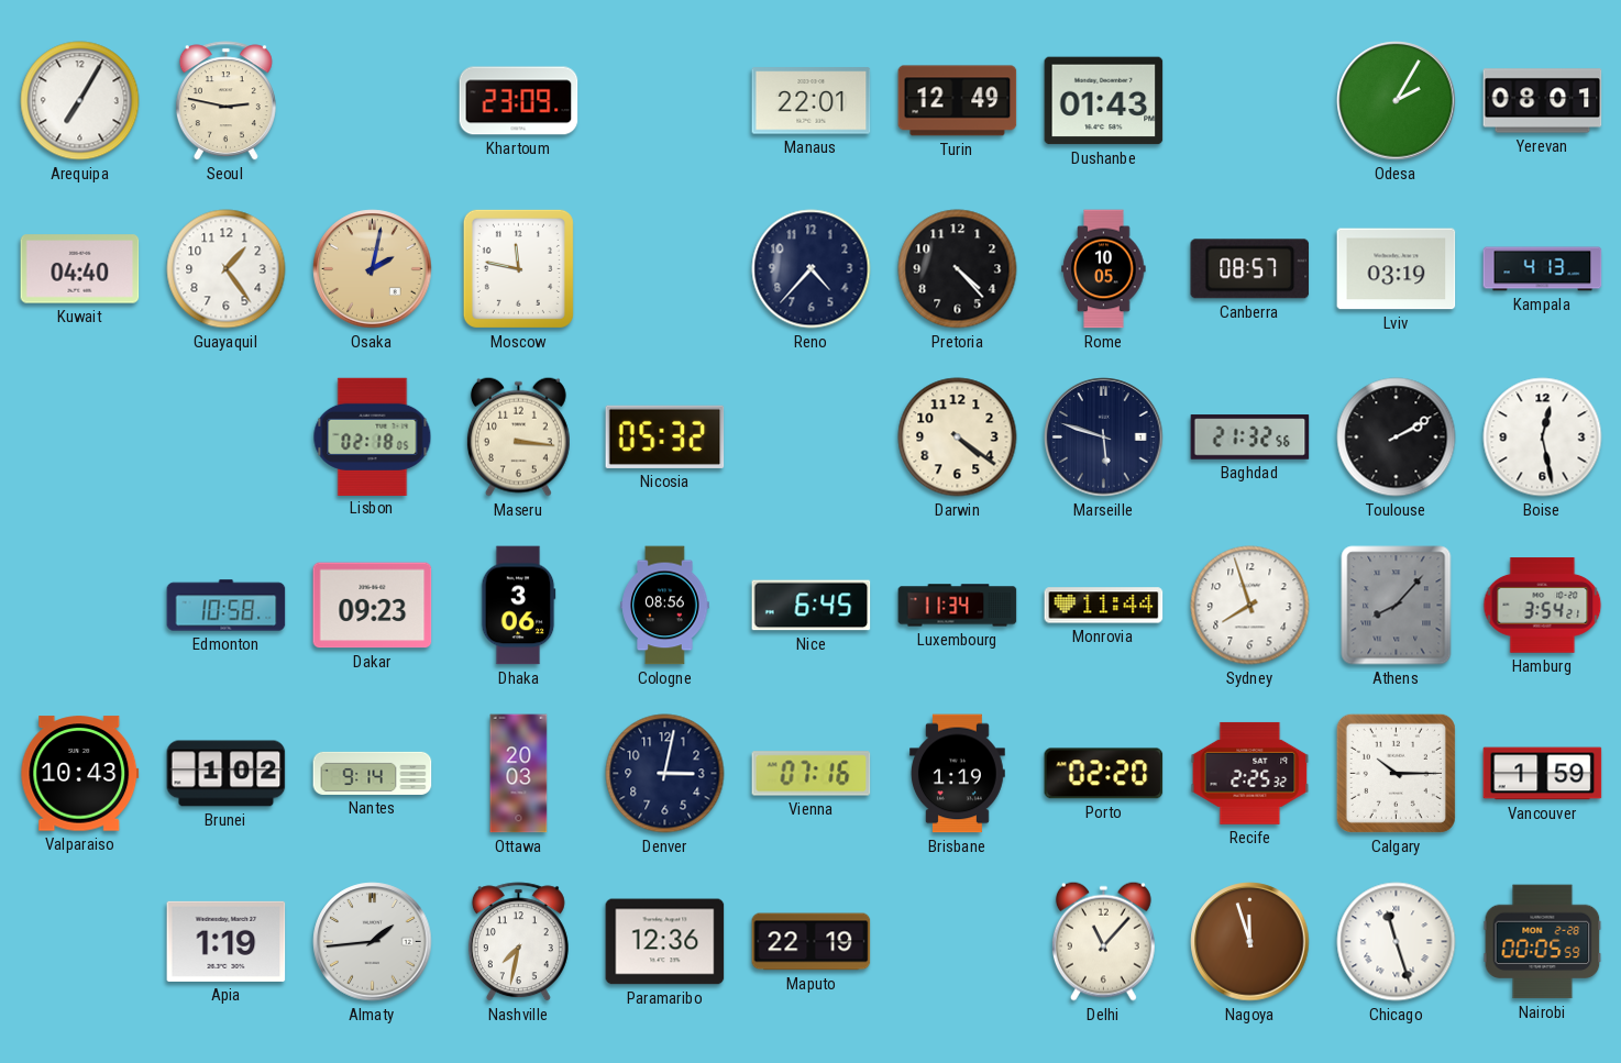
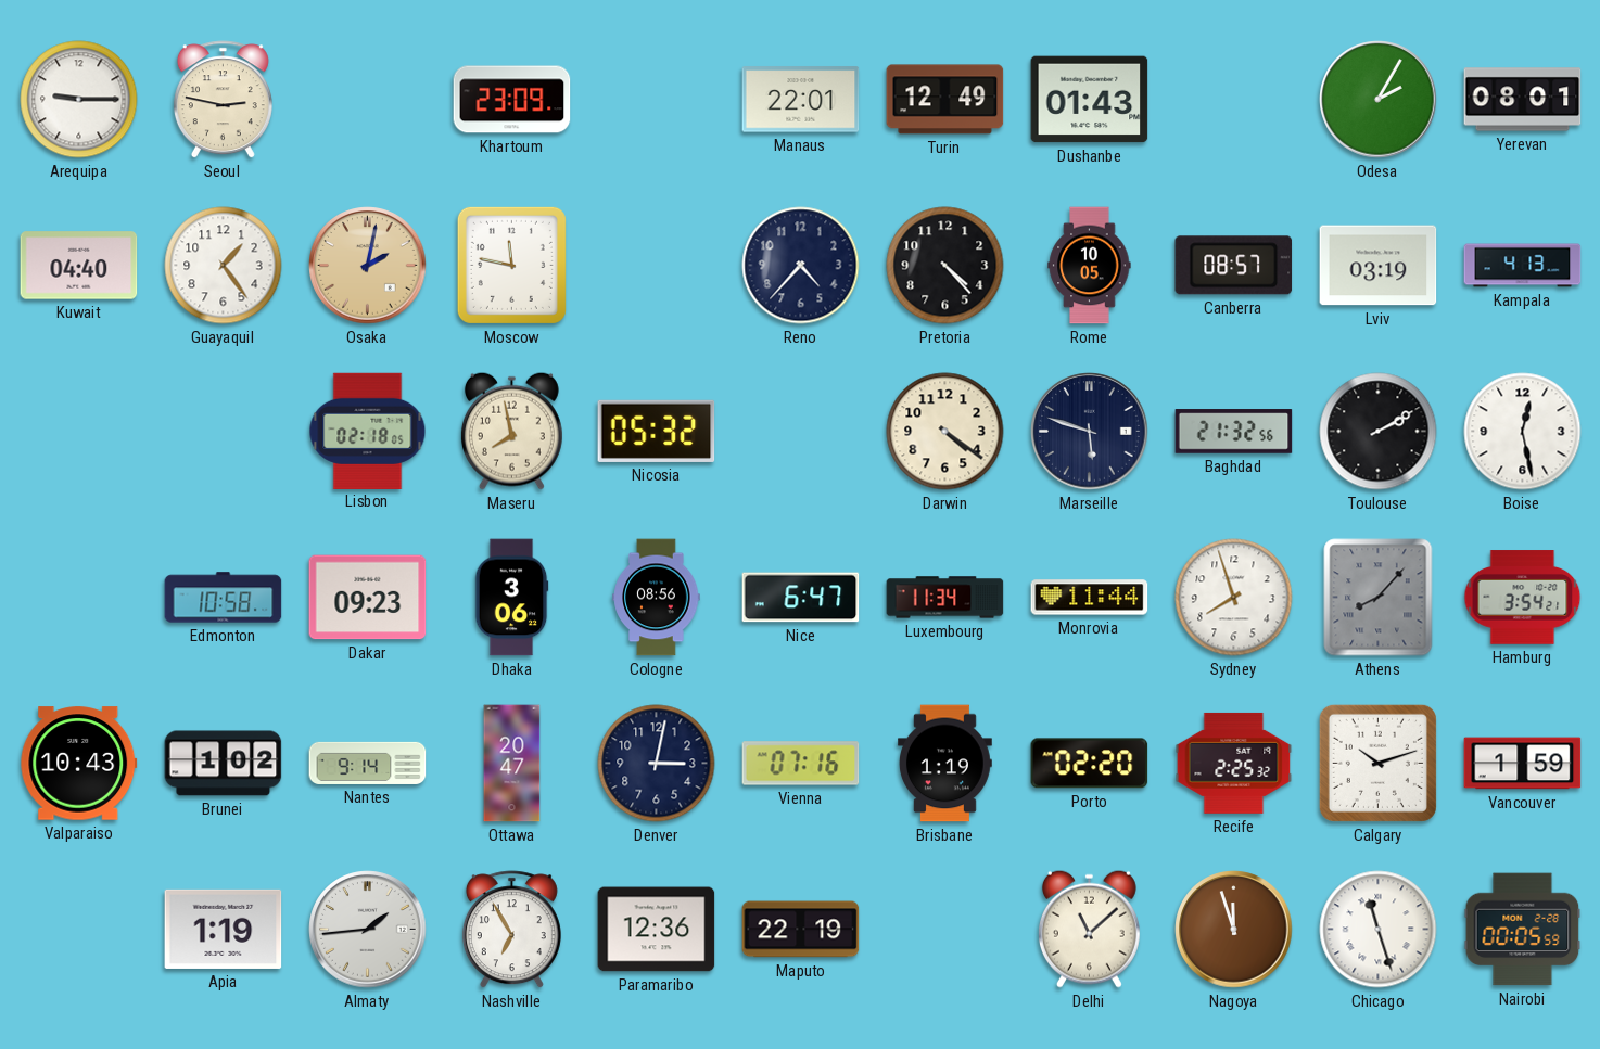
Arequipa: 7:05 -> 9:15
Maseru: 3:16 -> 7:58
Nice: 6:45 -> 6:47
Ottawa: 20:03 -> 20:47
Calgary: 10:15 -> 10:12
Nashville: 7:32 -> 6:55
Delhi: 11:07 -> 11:08
